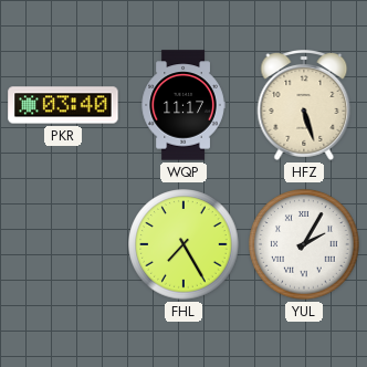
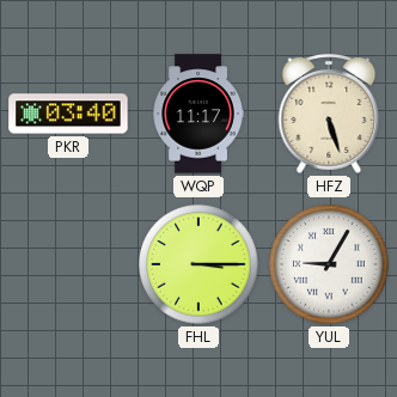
FHL: 7:25 -> 3:15
YUL: 2:05 -> 9:05
